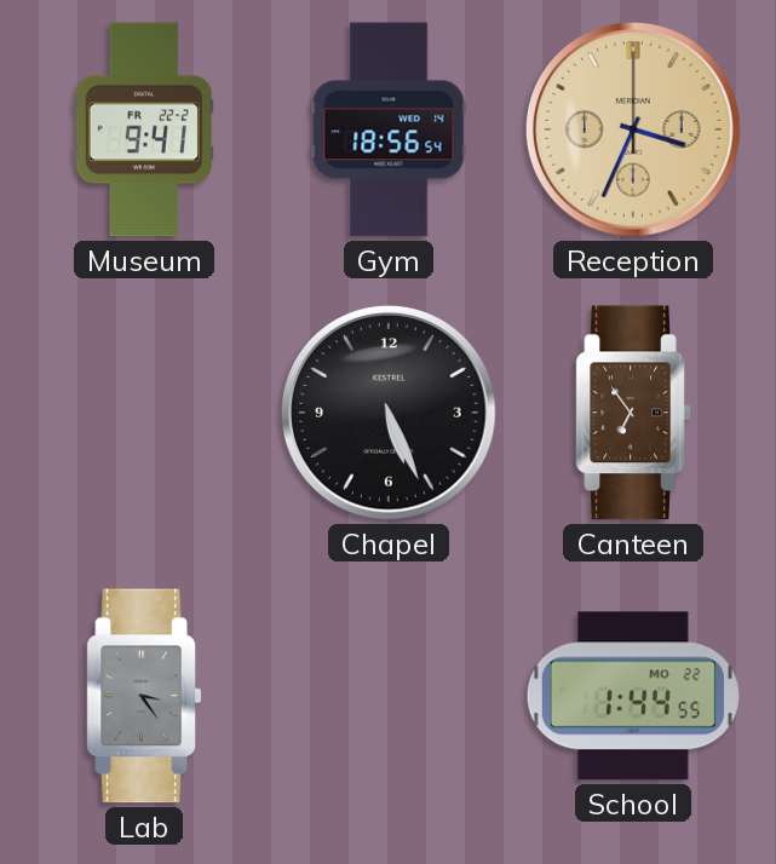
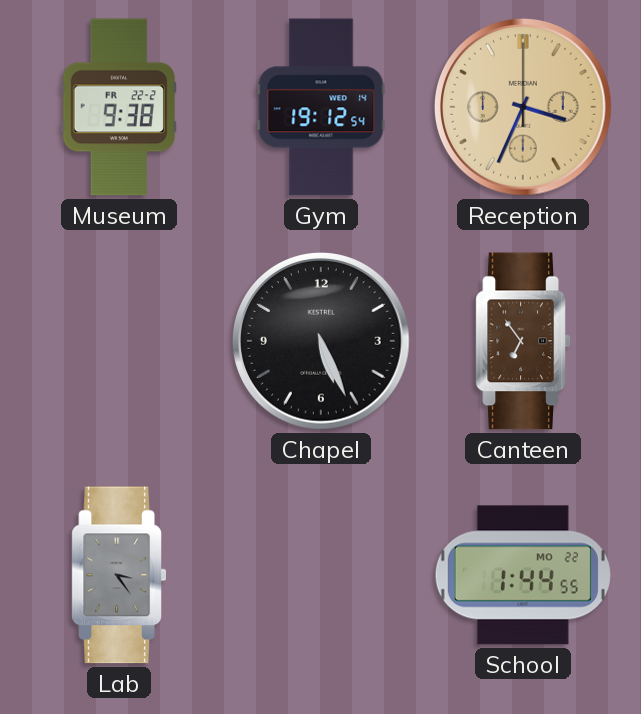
Museum: 9:41 -> 9:38
Gym: 18:56 -> 19:12
